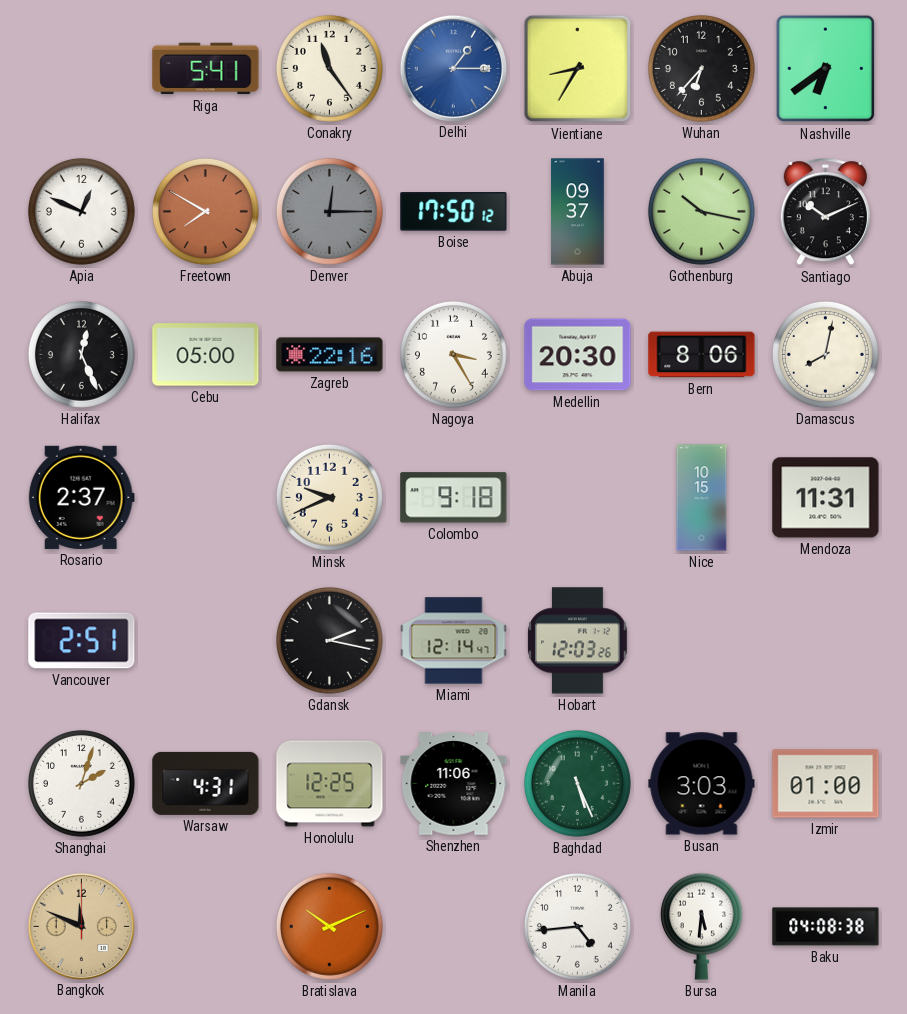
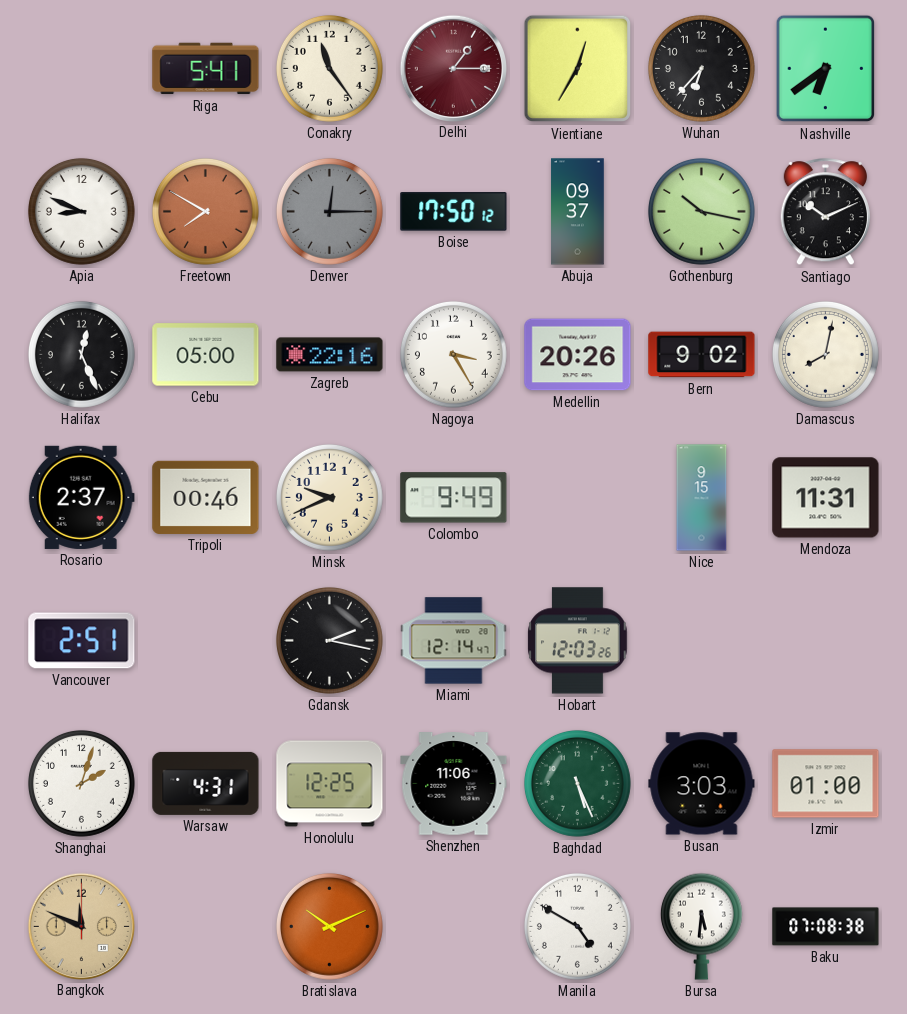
Delhi dial: blue -> burgundy
Vientiane: 8:35 -> 12:35
Apia: 12:49 -> 8:49
Medellin: 20:30 -> 20:26
Bern: 8:06 -> 9:02
Tripoli: none -> 00:46
Colombo: 9:18 -> 9:49
Nice: 10:15 -> 9:15
Manila: 4:44 -> 4:50
Baku: 04:08 -> 07:08
